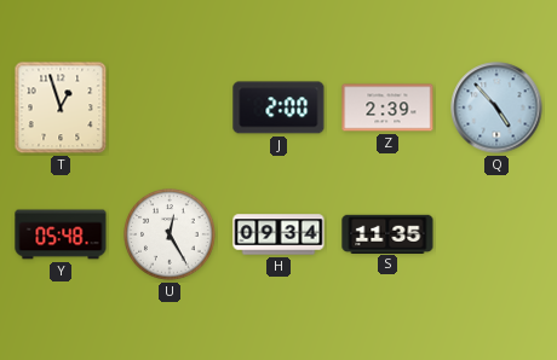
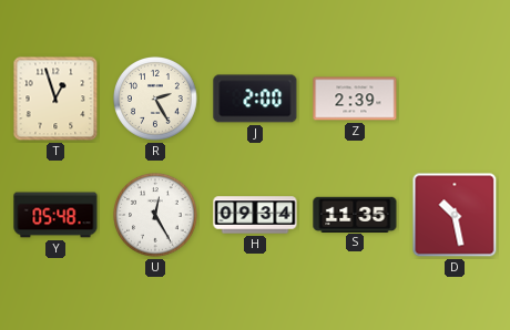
R: none -> 2:25
Q: 4:53 -> none
D: none -> 10:28
